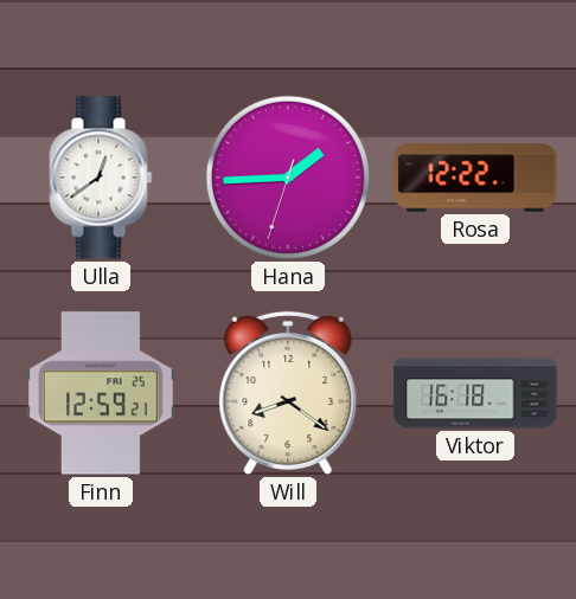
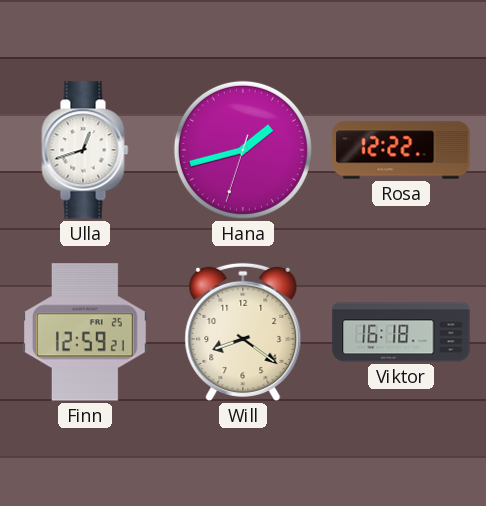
Ulla: 12:39 -> 12:42
Hana: 1:44 -> 1:42
